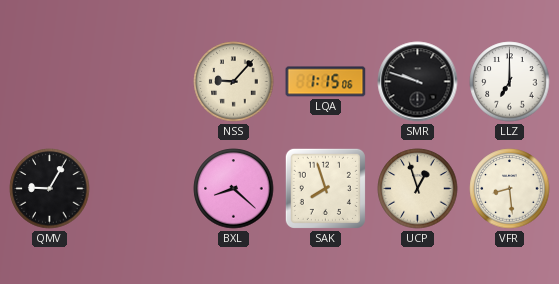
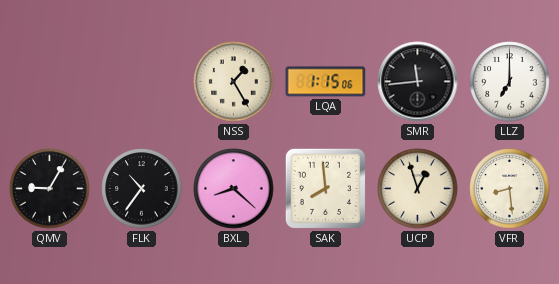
NSS: 9:07 -> 1:25
SMR: 9:48 -> 11:44
FLK: none -> 10:36
SAK: 7:57 -> 7:59
